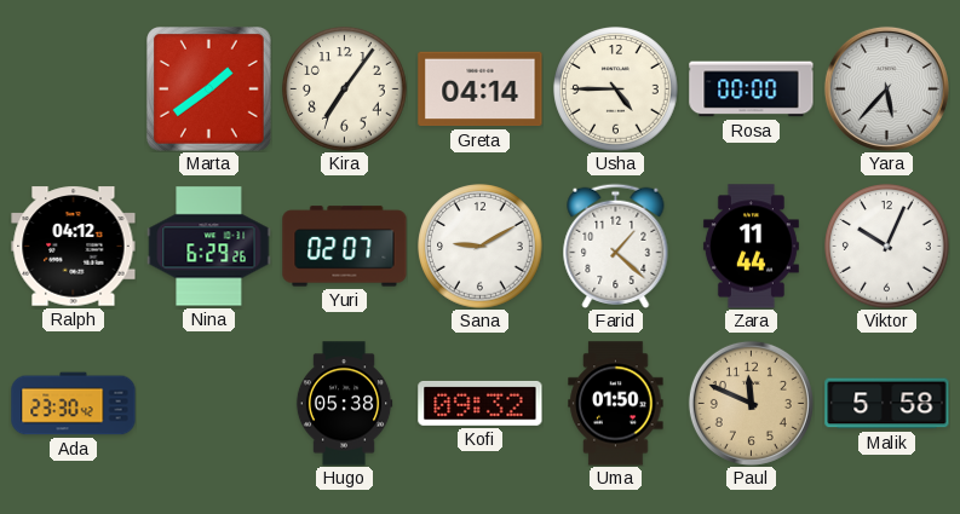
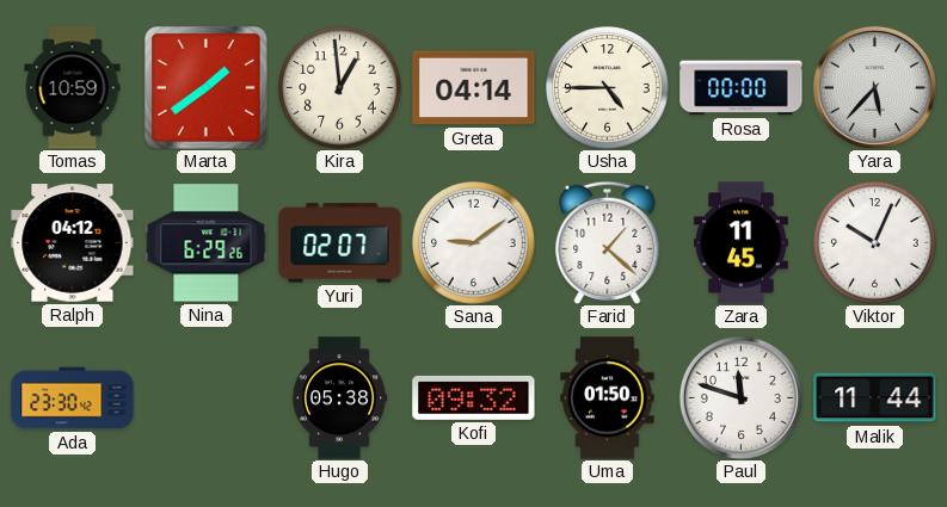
Tomas: none -> 10:59
Kira: 7:06 -> 12:59
Sana: 9:10 -> 9:09
Zara: 11:44 -> 11:45
Paul: 11:49 -> 11:48
Paul dial: champagne -> white
Malik: 5:58 -> 11:44
